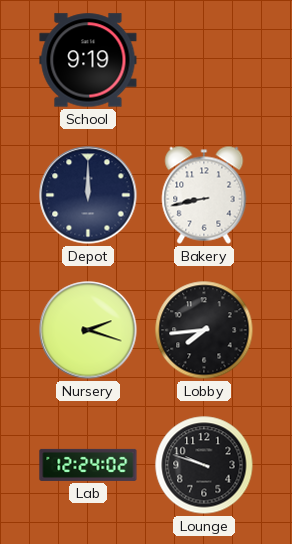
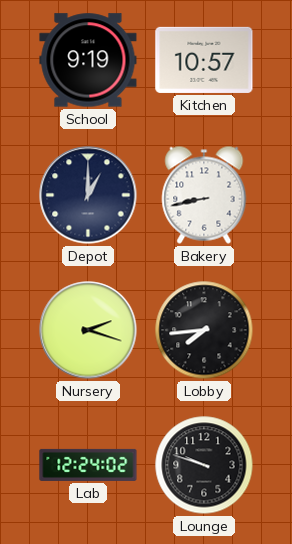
Kitchen: none -> 10:57
Depot: 12:00 -> 1:00
